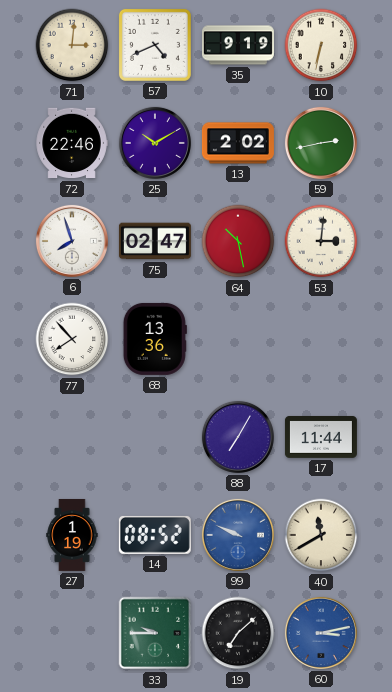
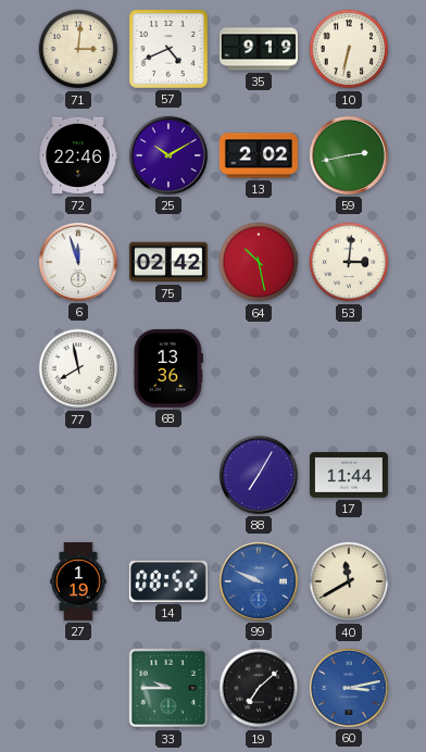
6: 7:57 -> 11:57
75: 02:47 -> 02:42
77: 7:53 -> 7:58
